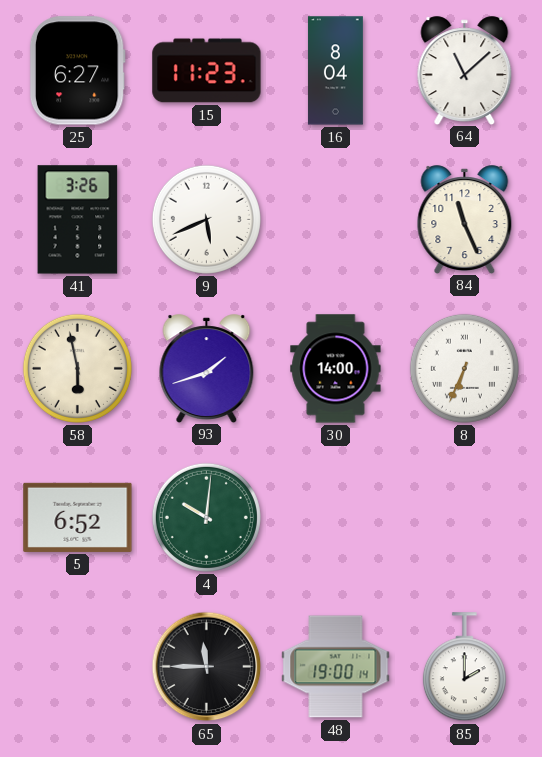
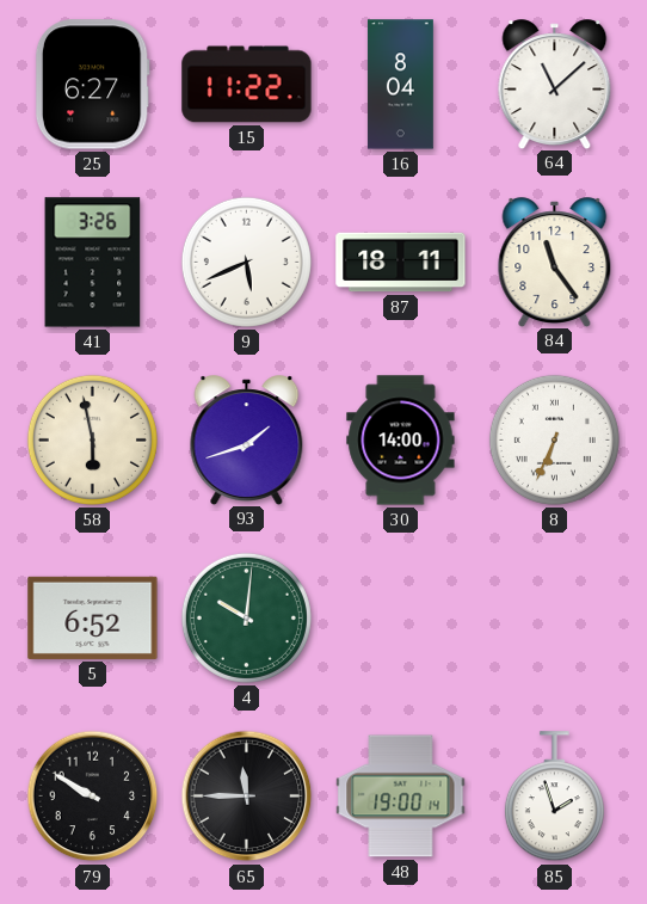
15: 11:23 -> 11:22
87: none -> 18:11
84: 11:26 -> 11:24
79: none -> 9:50
85: 2:00 -> 1:57
